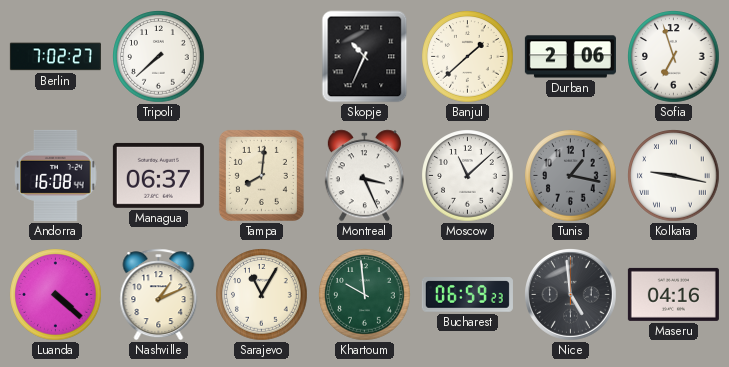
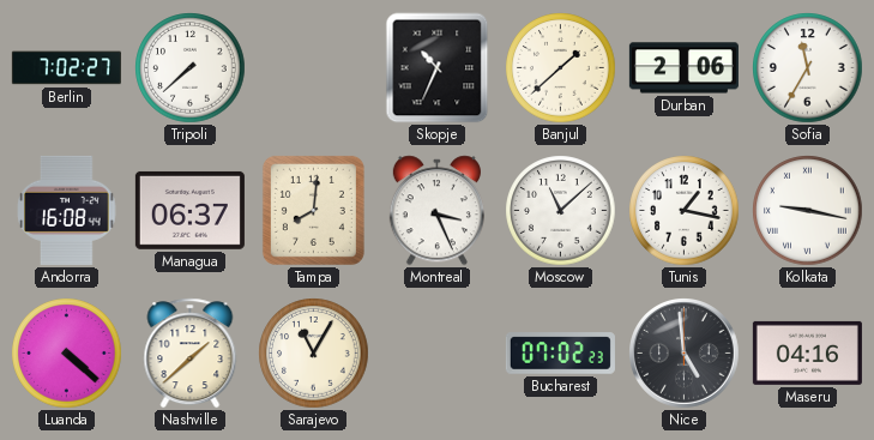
Sofia: 6:57 -> 11:35
Tunis dial: grey -> white
Nashville: 1:11 -> 1:38
Khartoum: 9:59 -> none
Bucharest: 06:59 -> 07:02
